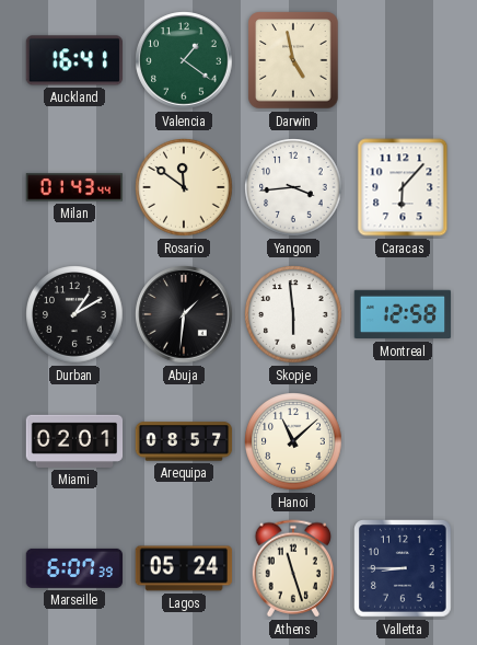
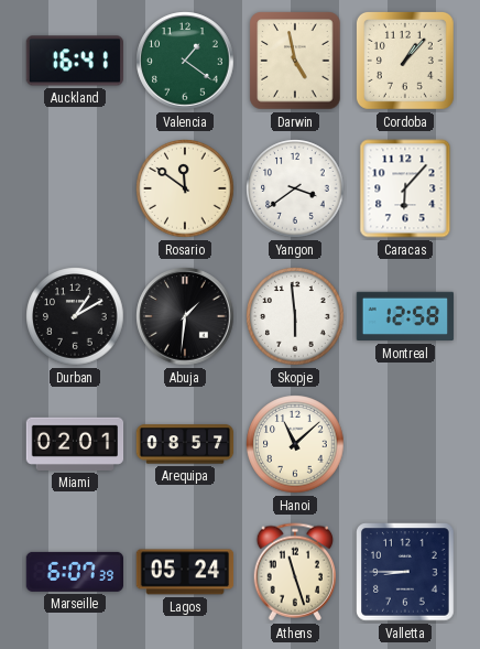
Cordoba: none -> 1:07
Milan: 01:43 -> none
Yangon: 3:44 -> 3:39
